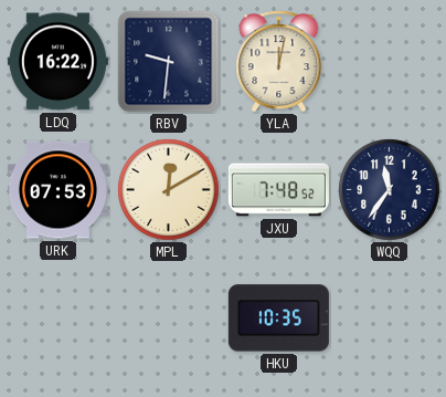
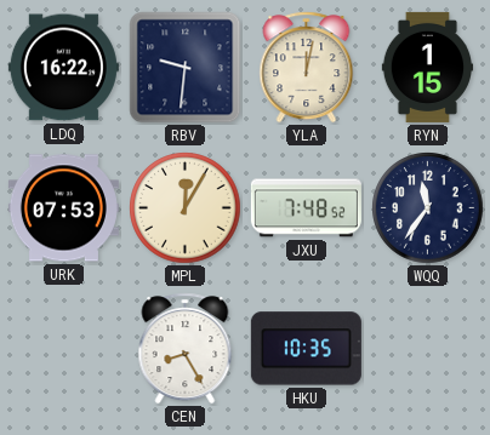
RYN: none -> 1:15
MPL: 12:10 -> 12:05
CEN: none -> 8:25
